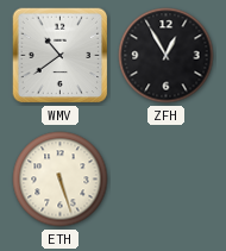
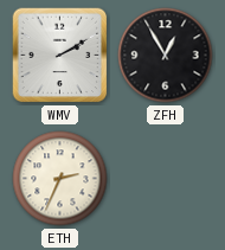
WMV: 10:39 -> 2:10
ETH: 5:27 -> 2:34
